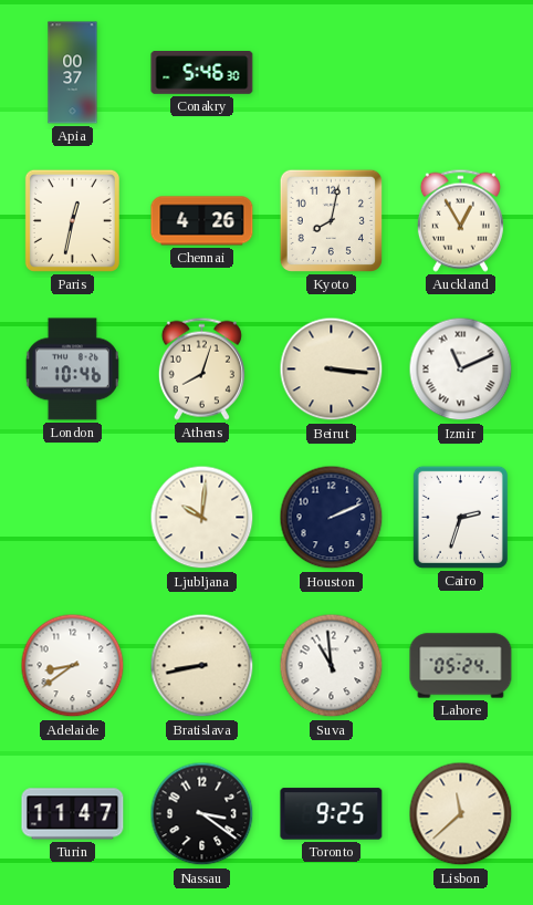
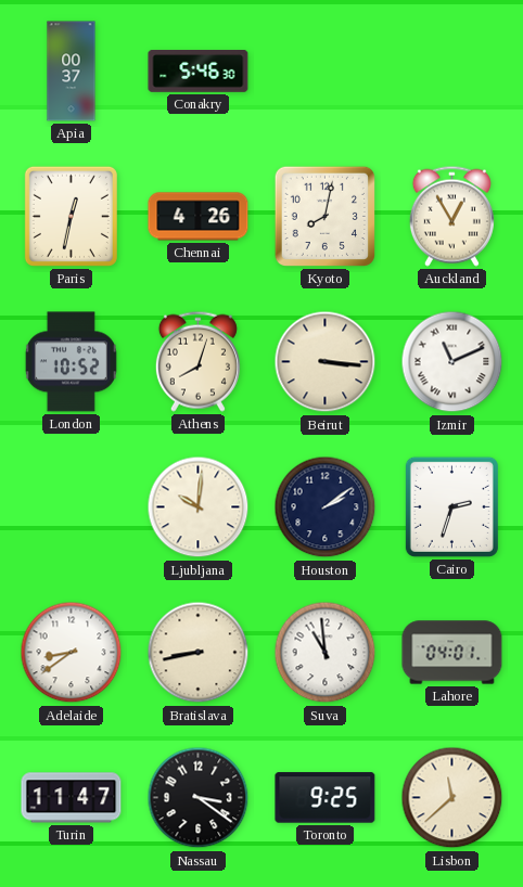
London: 10:46 -> 10:52
Houston: 2:11 -> 2:09
Lahore: 05:24 -> 04:01
